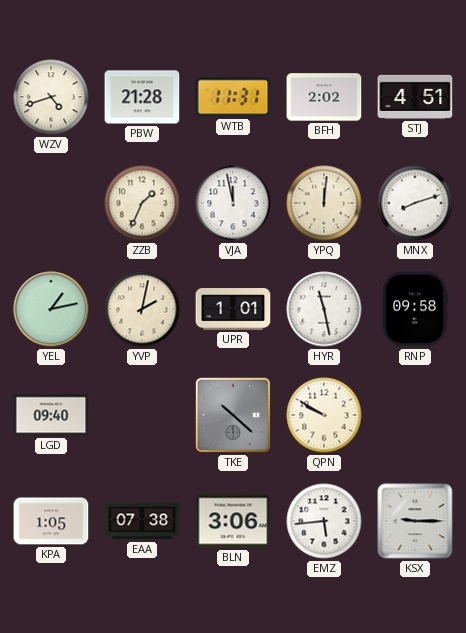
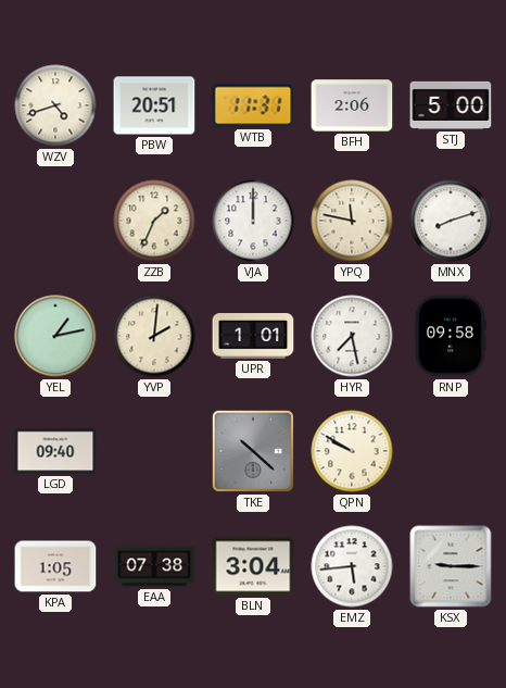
PBW: 21:28 -> 20:51
BFH: 2:02 -> 2:06
STJ: 4:51 -> 5:00
VJA: 11:58 -> 12:00
YPQ: 12:01 -> 11:47
YVP: 2:02 -> 2:01
HYR: 11:28 -> 7:28
BLN: 3:06 -> 3:04
